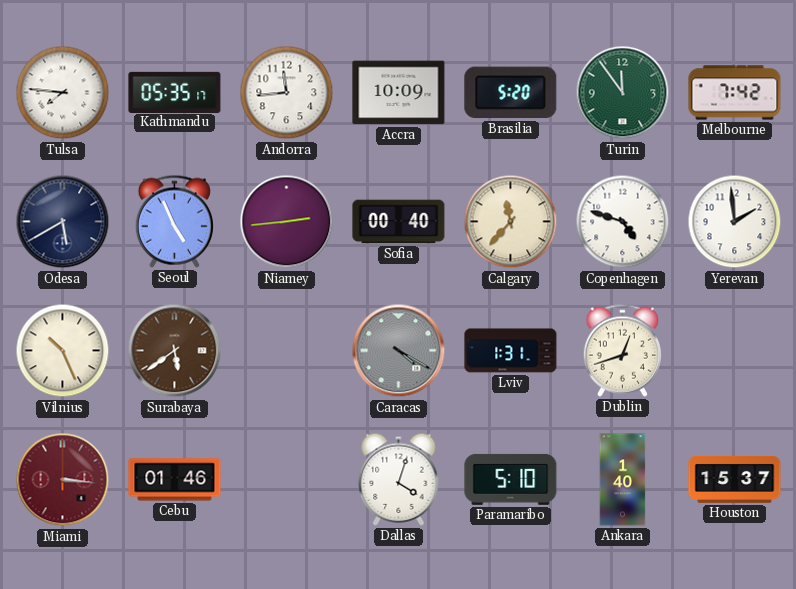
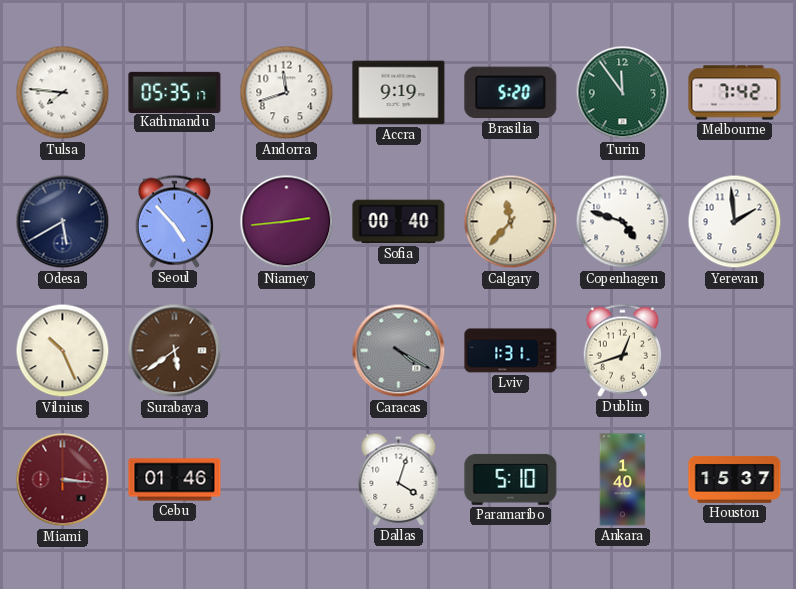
Andorra: 11:44 -> 11:42
Accra: 10:09 -> 9:19
Seoul: 4:56 -> 4:53
